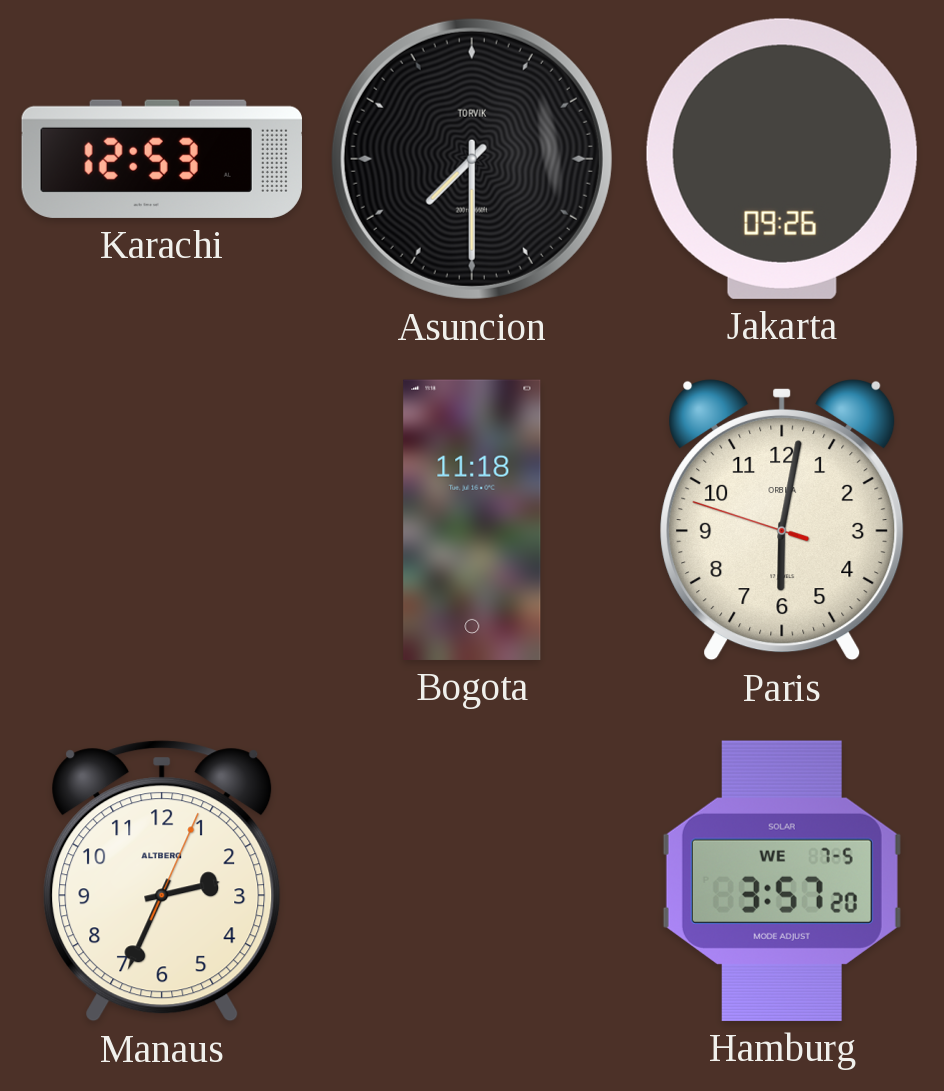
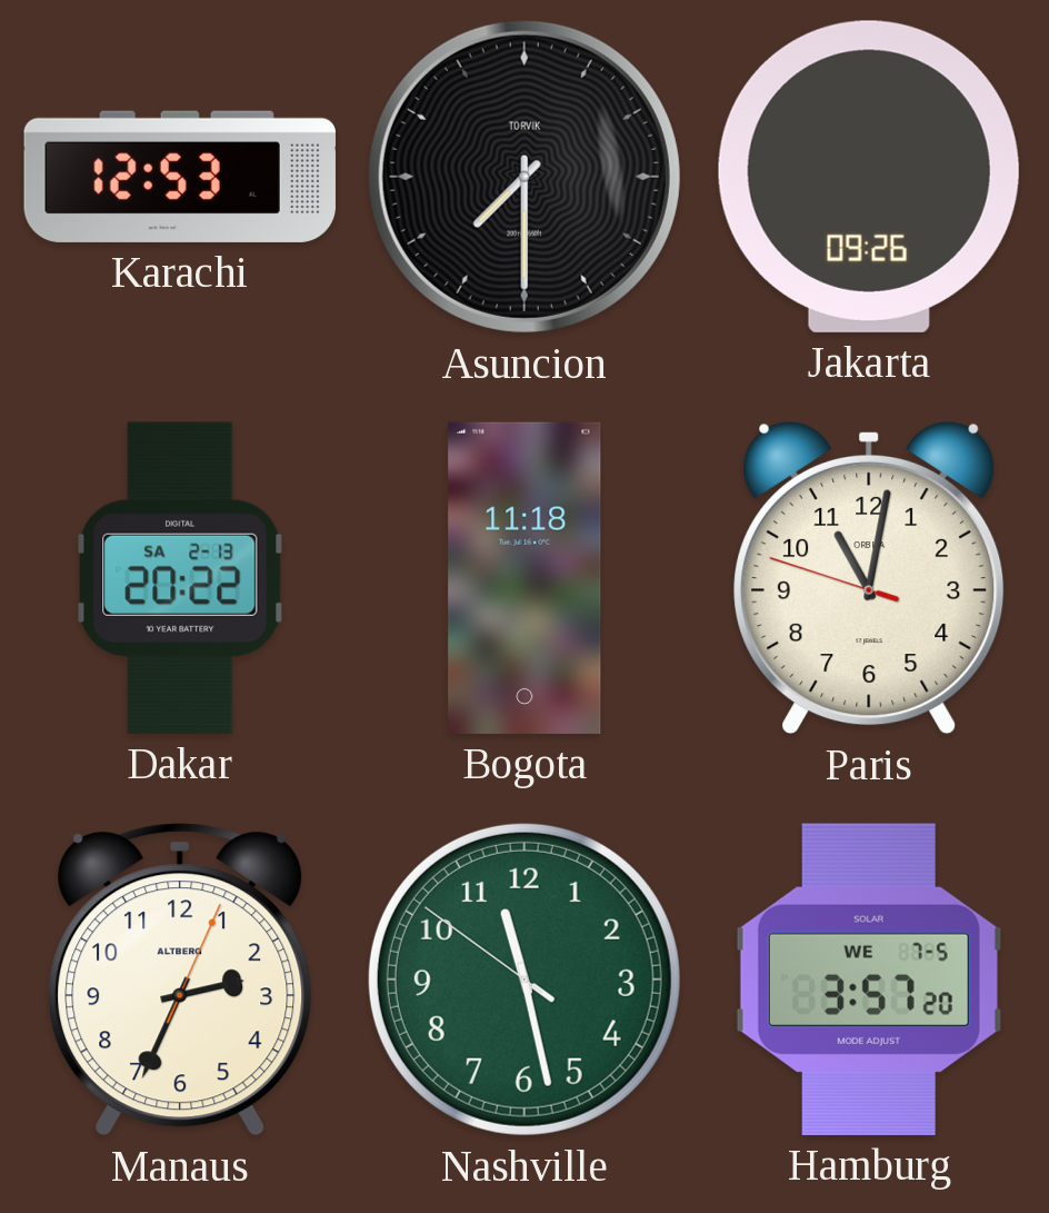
Dakar: none -> 20:22
Paris: 6:01 -> 11:01
Nashville: none -> 11:27
